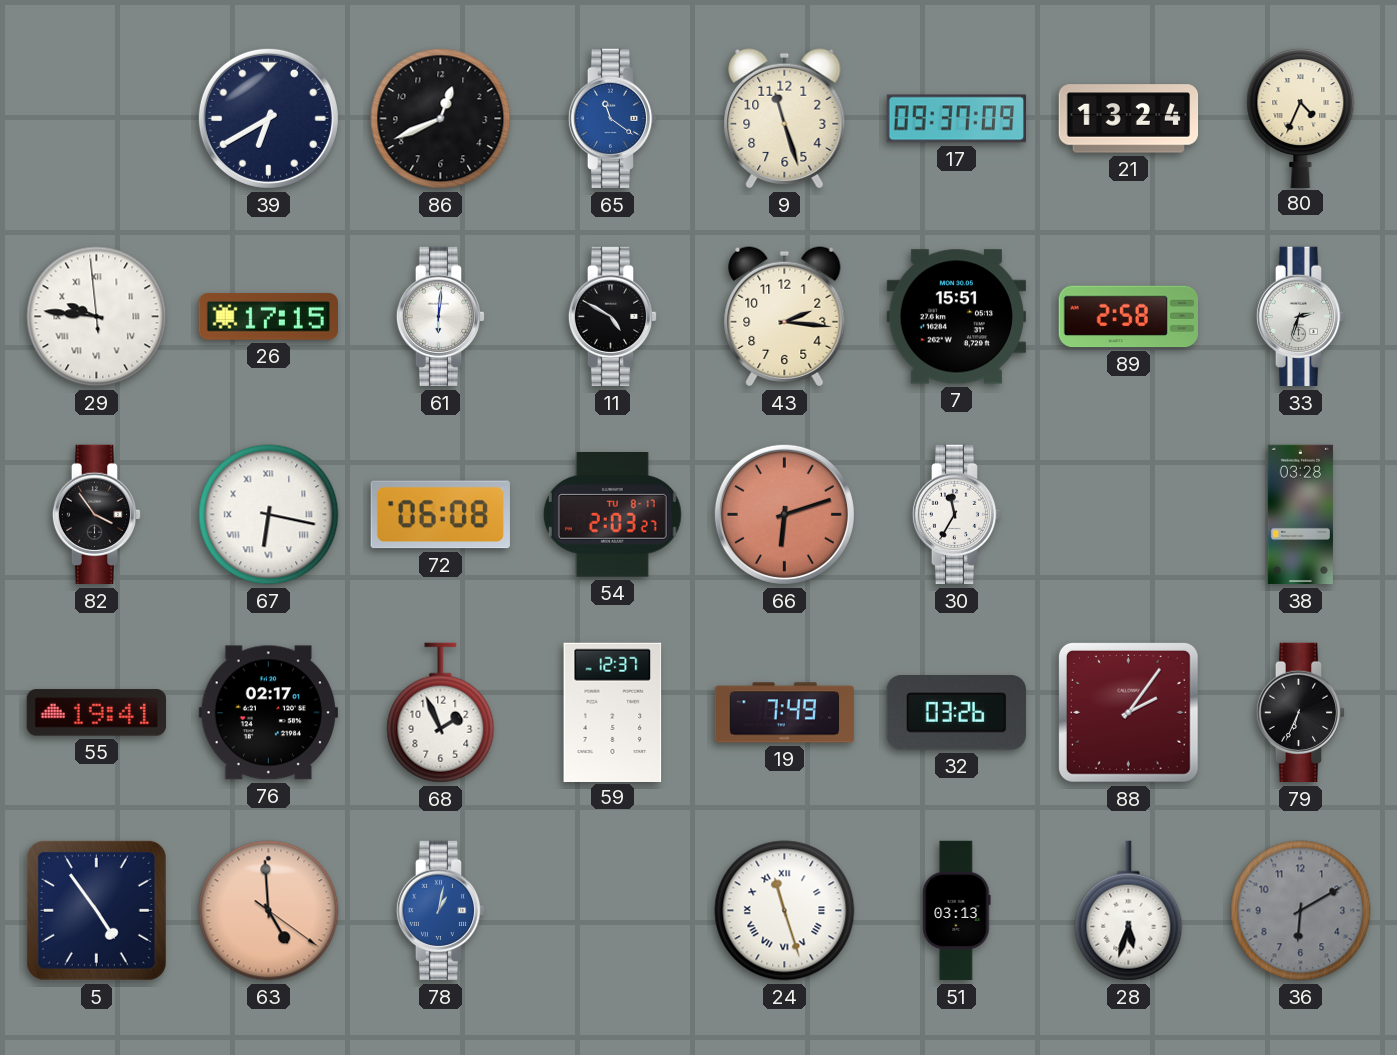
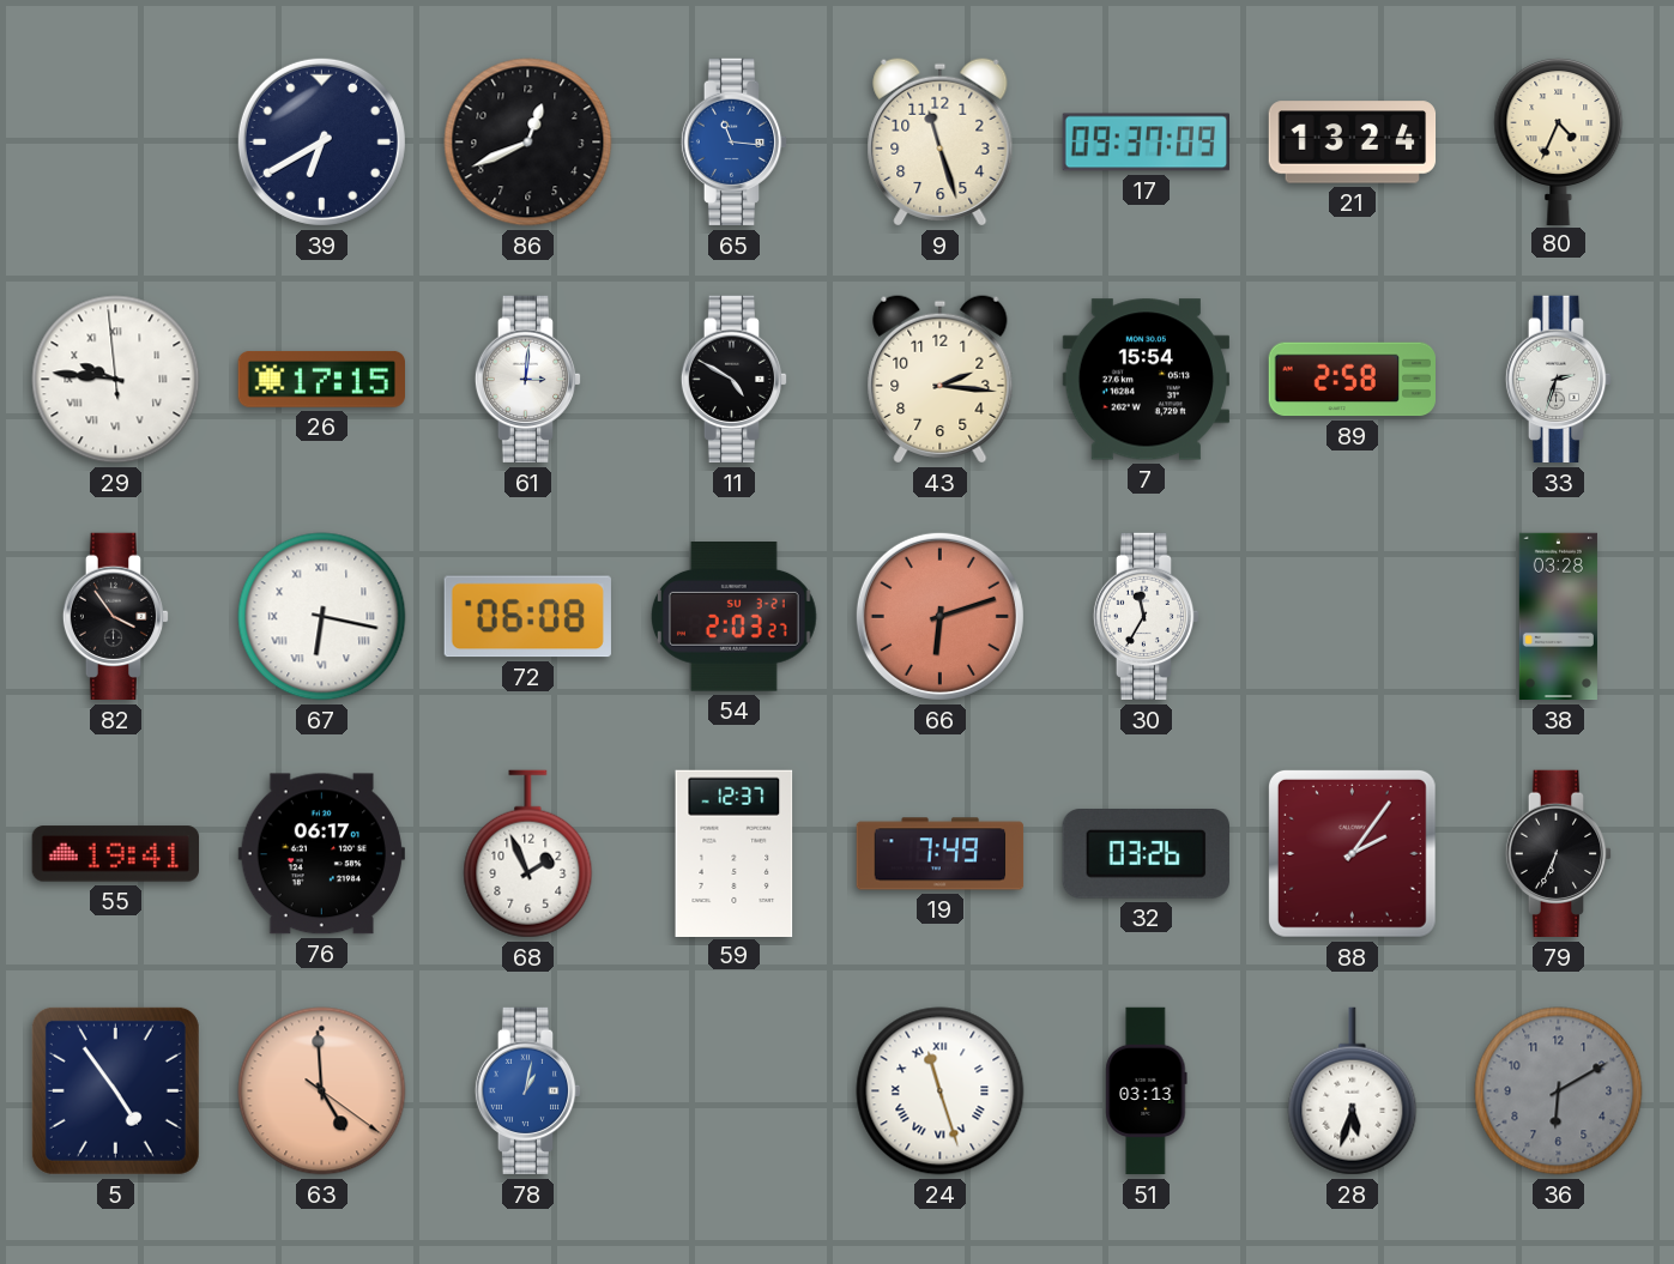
65: 11:21 -> 11:16
61: 6:01 -> 3:01
7: 15:51 -> 15:54
54 date: TU 8-17 -> SU 3-21
76: 02:17 -> 06:17
